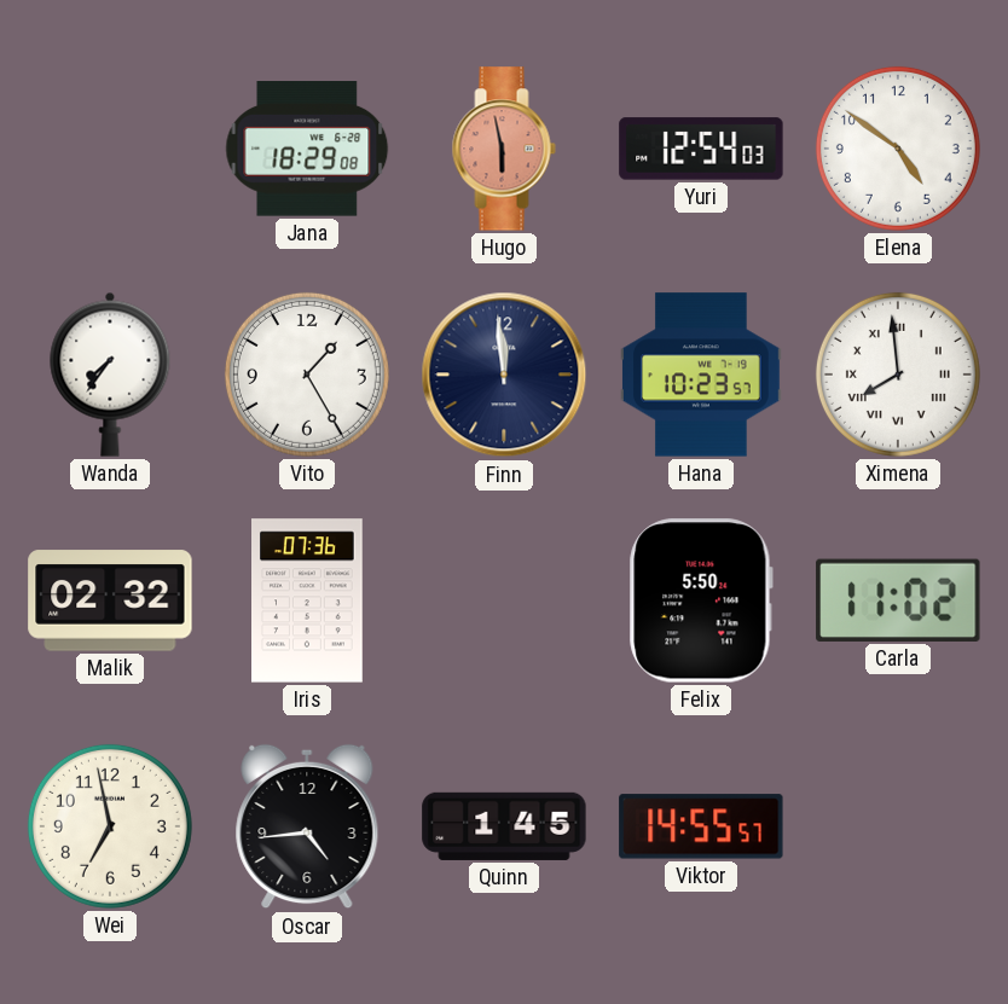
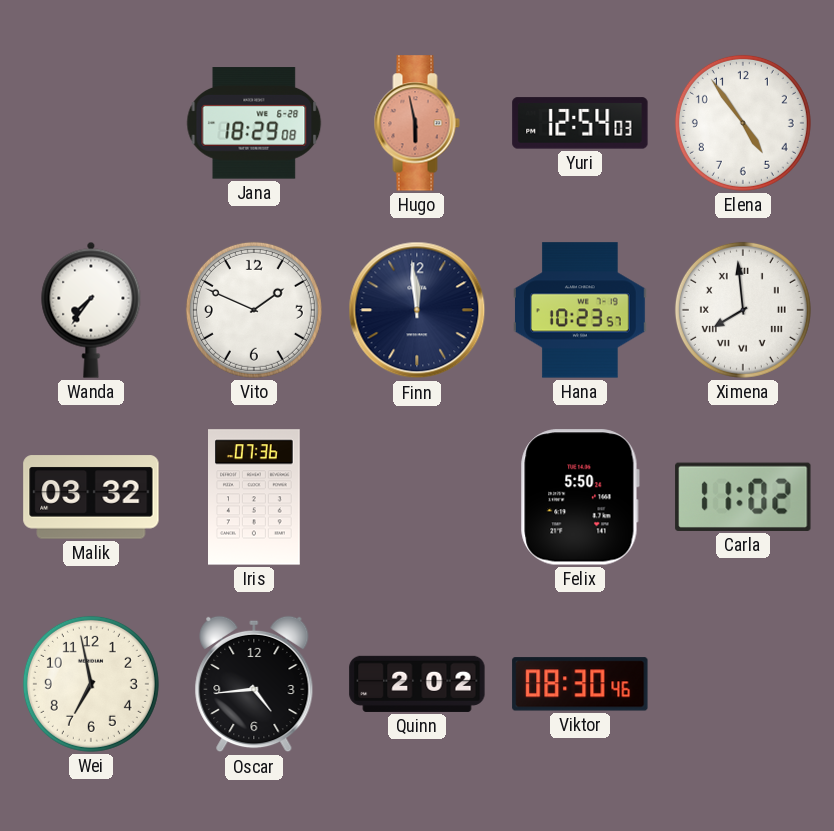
Elena: 4:51 -> 4:54
Vito: 1:25 -> 1:49
Malik: 02:32 -> 03:32
Quinn: 1:45 -> 2:02
Viktor: 14:55 -> 08:30
